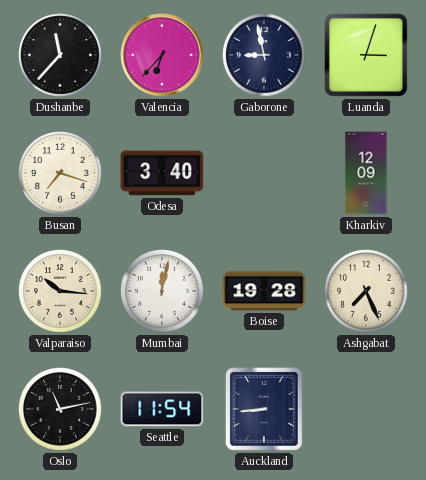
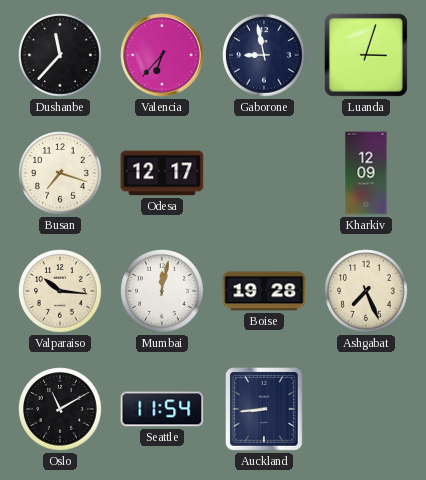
Odesa: 3:40 -> 12:17
Oslo: 11:13 -> 11:10
